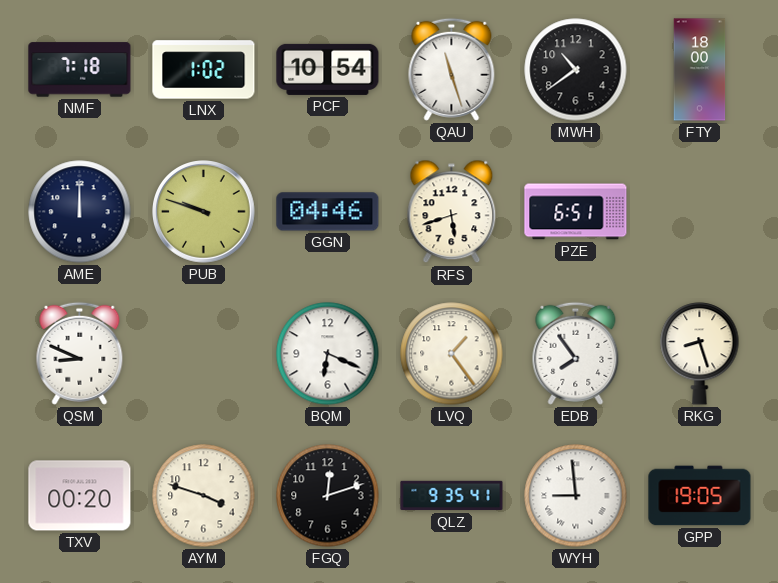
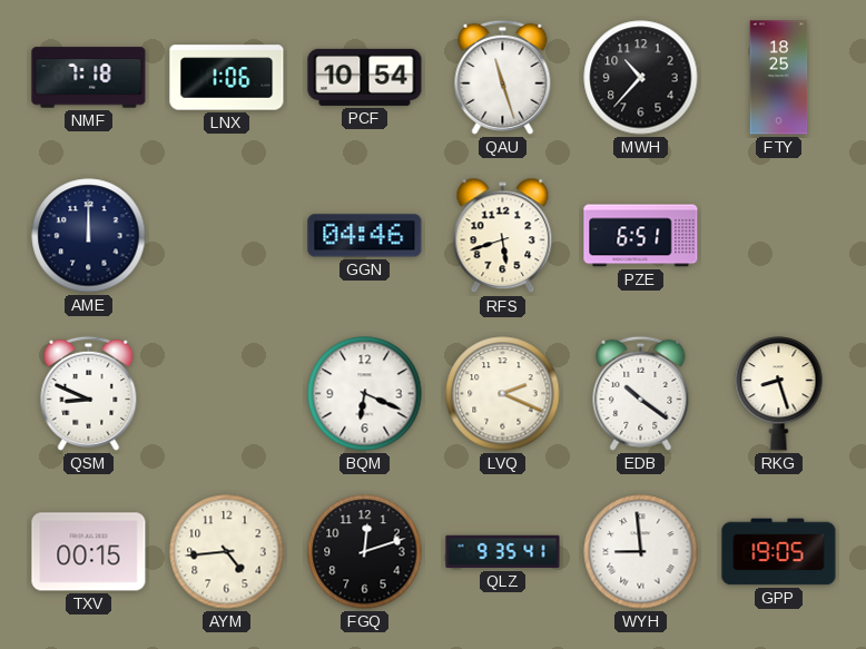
LNX: 1:02 -> 1:06
MWH: 10:39 -> 10:37
FTY: 18:00 -> 18:25
PUB: 9:48 -> none
LVQ: 1:24 -> 2:19
EDB: 7:54 -> 10:21
TXV: 00:20 -> 00:15
AYM: 3:48 -> 4:44
